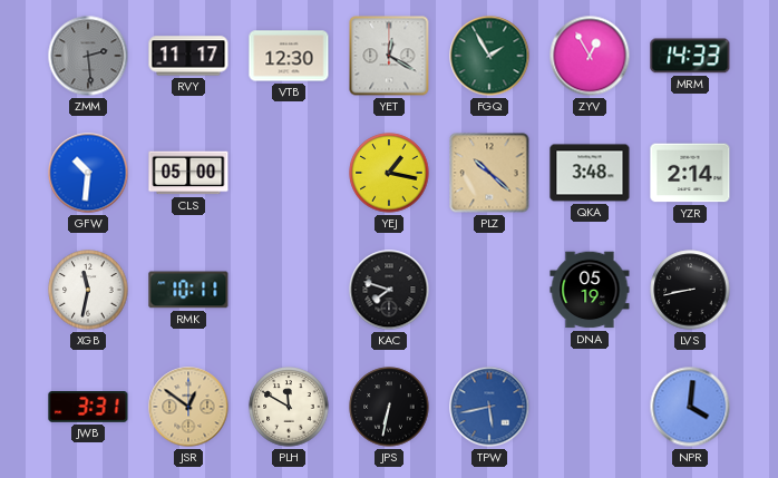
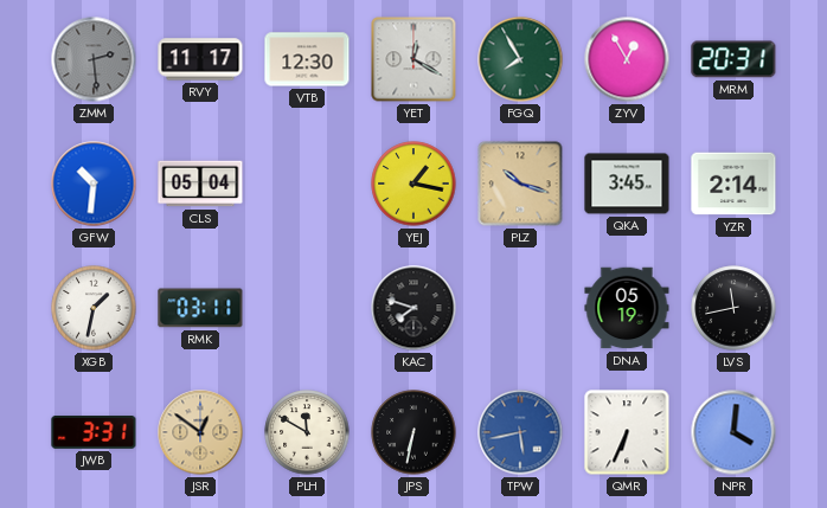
FGQ: 1:55 -> 7:55
MRM: 14:33 -> 20:31
CLS: 05:00 -> 05:04
PLZ: 10:22 -> 10:18
QKA: 3:48 -> 3:45
XGB: 11:32 -> 1:32
RMK: 10:11 -> 03:11
LVS: 8:43 -> 11:43
QMR: none -> 6:34
